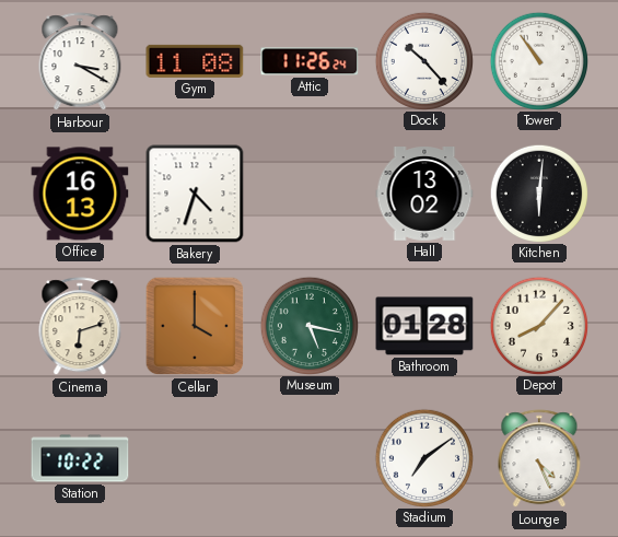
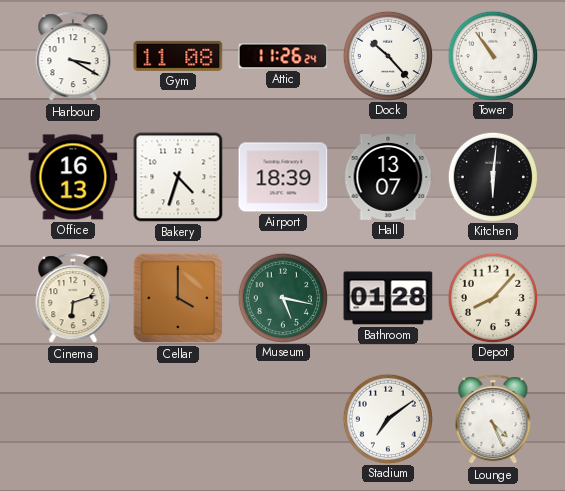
Airport: none -> 18:39
Hall: 13:02 -> 13:07
Station: 10:22 -> none
